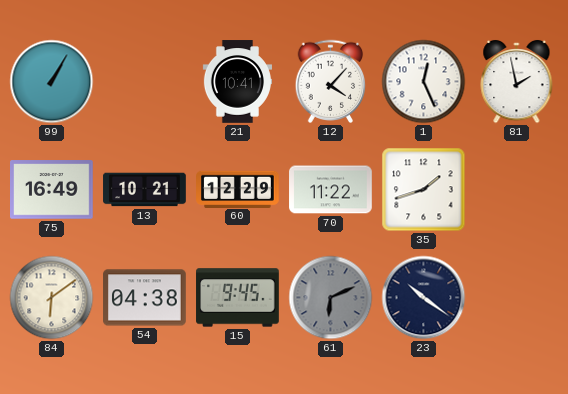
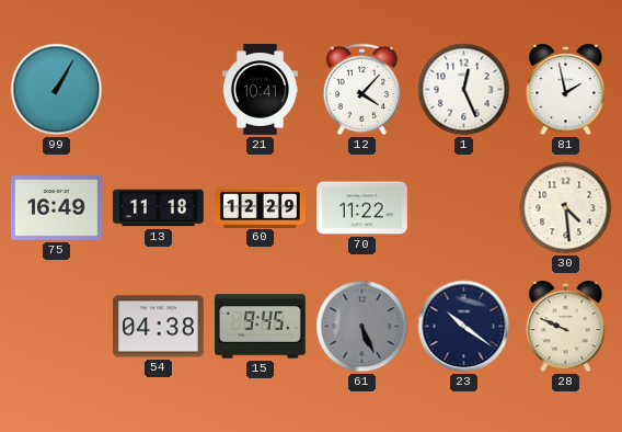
13: 10:21 -> 11:18
35: 1:42 -> none
30: none -> 4:29
84: 6:09 -> none
61: 6:11 -> 5:26
28: none -> 9:49
